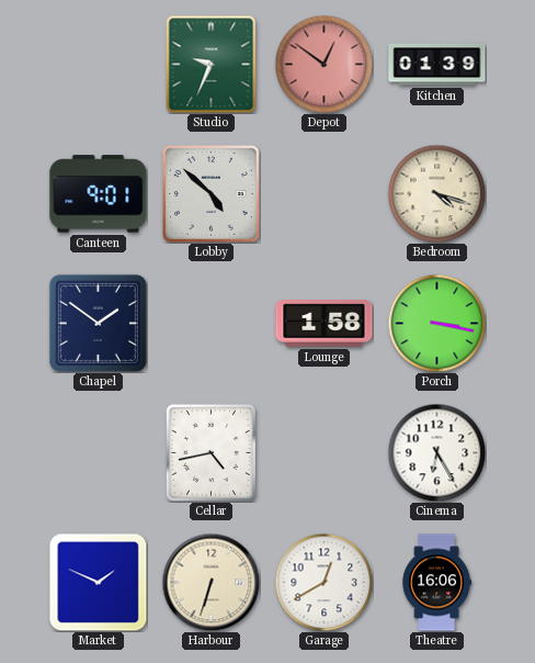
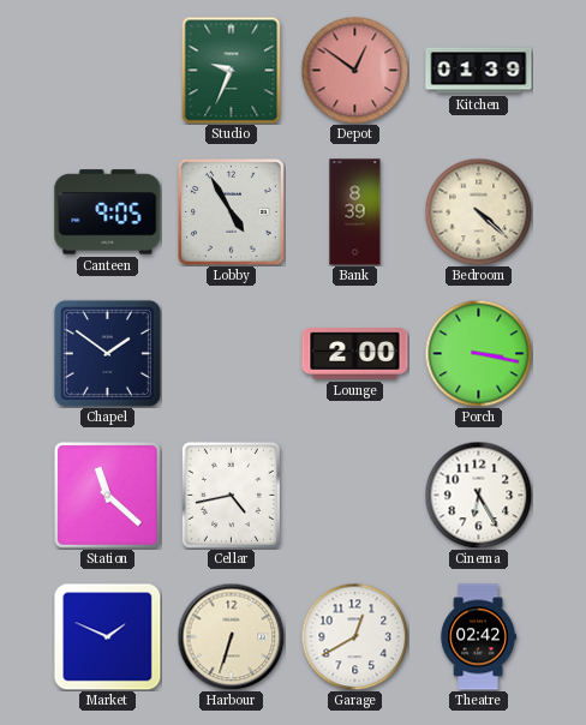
Canteen: 9:01 -> 9:05
Lobby: 4:52 -> 4:55
Bank: none -> 8:39
Bedroom: 4:18 -> 4:22
Lounge: 1:58 -> 2:00
Station: none -> 11:22
Theatre: 16:06 -> 02:42
